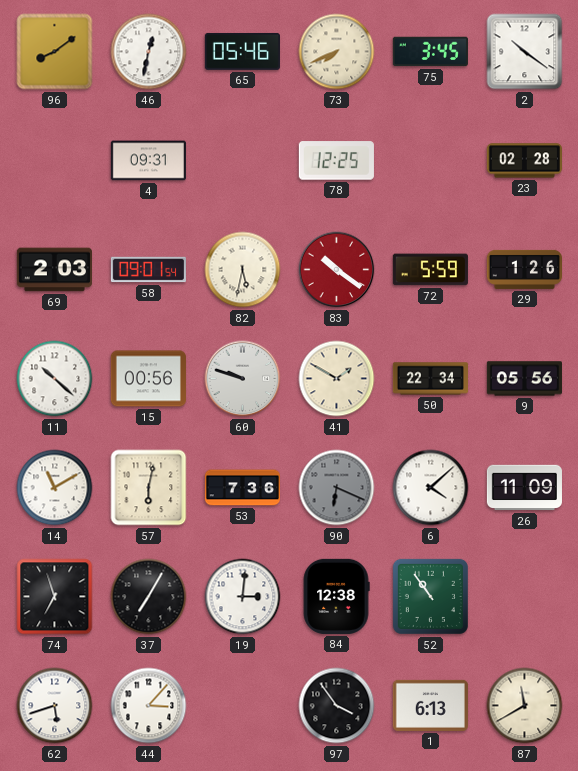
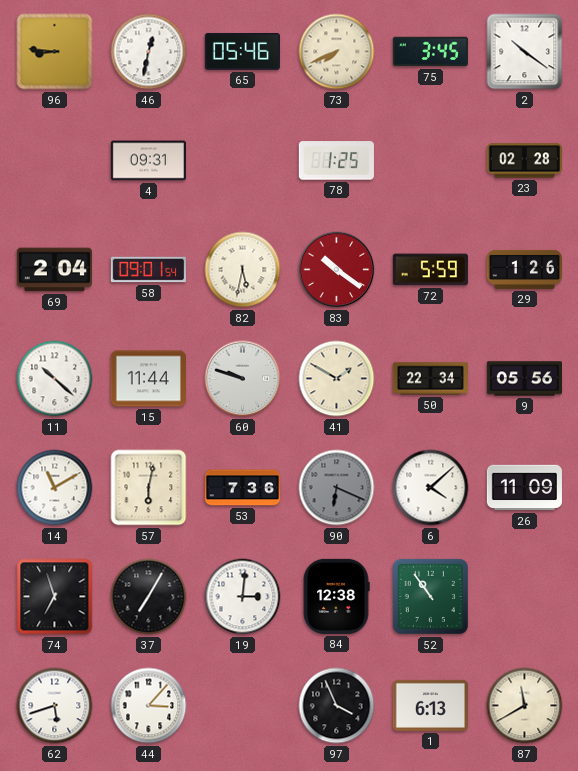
96: 8:09 -> 8:46
78: 12:25 -> 1:25
69: 2:03 -> 2:04
15: 00:56 -> 11:44
97: 3:54 -> 3:56
